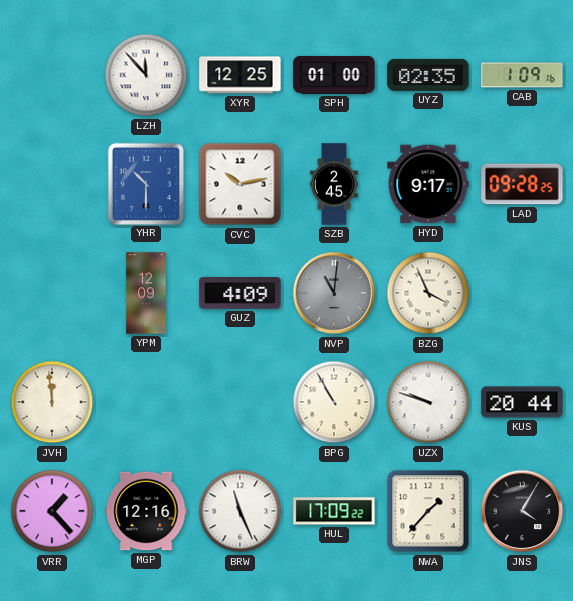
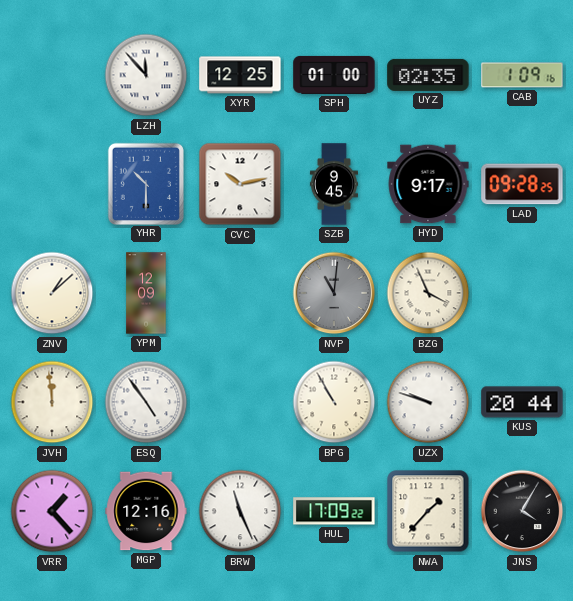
SZB: 2:45 -> 9:45
ZNV: none -> 1:08
GUZ: 4:09 -> none
ESQ: none -> 4:54
